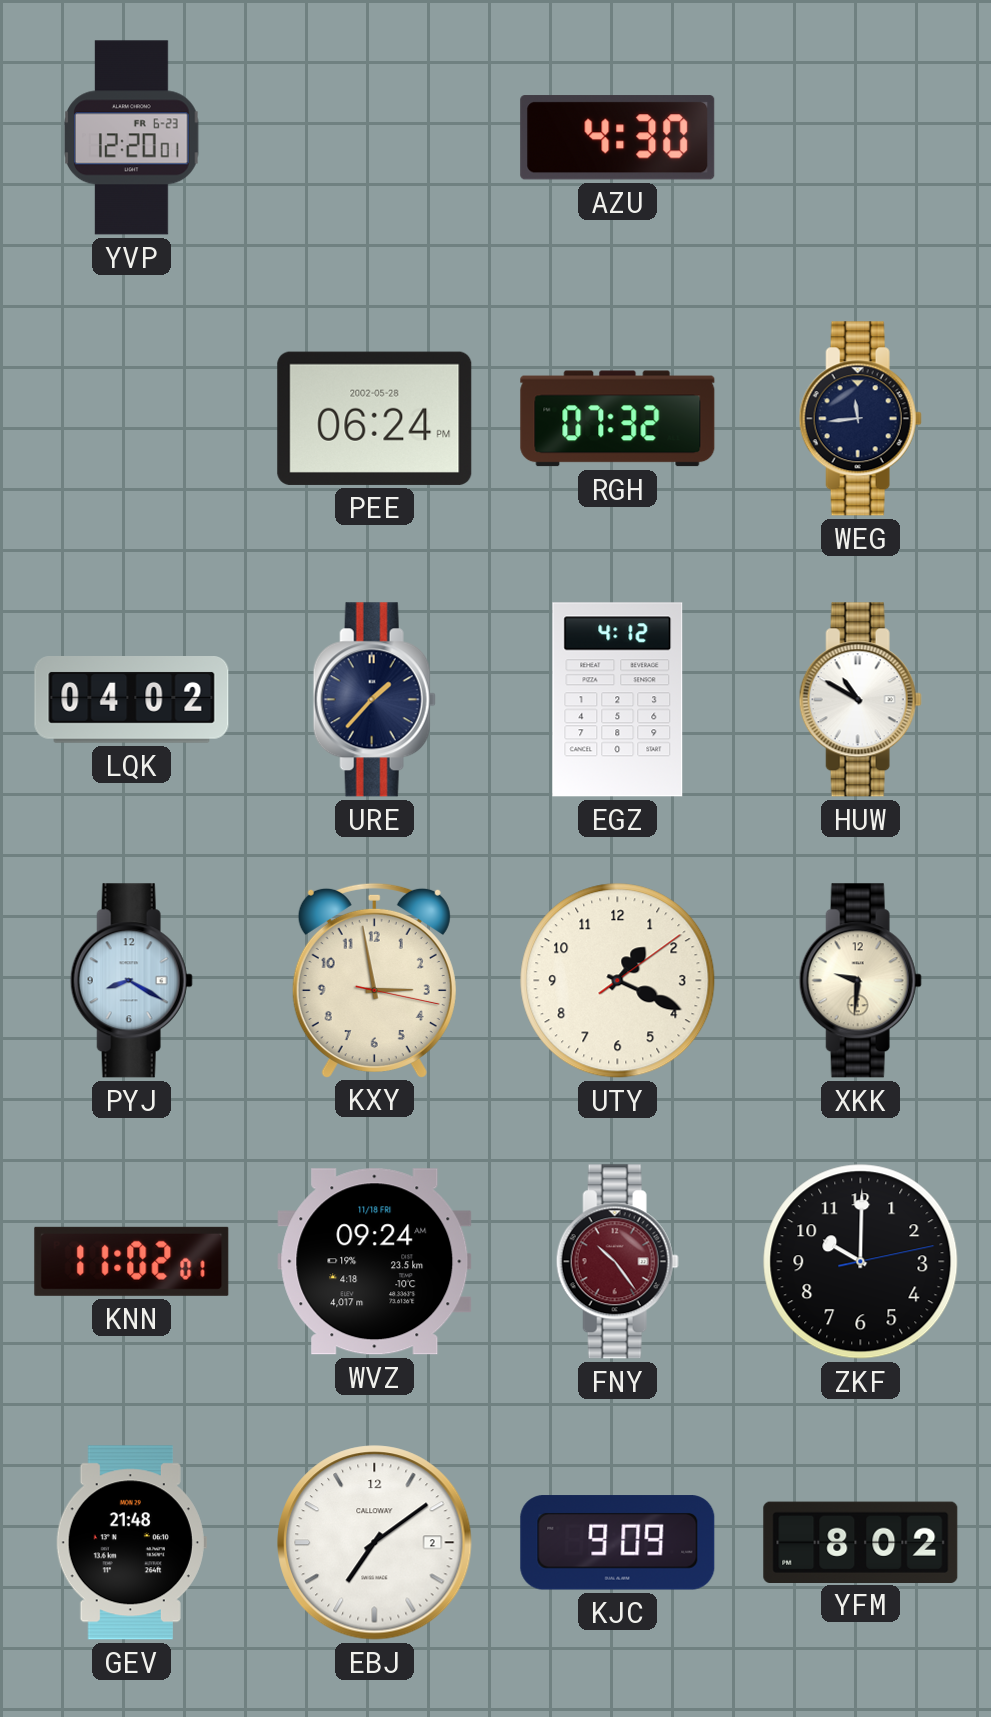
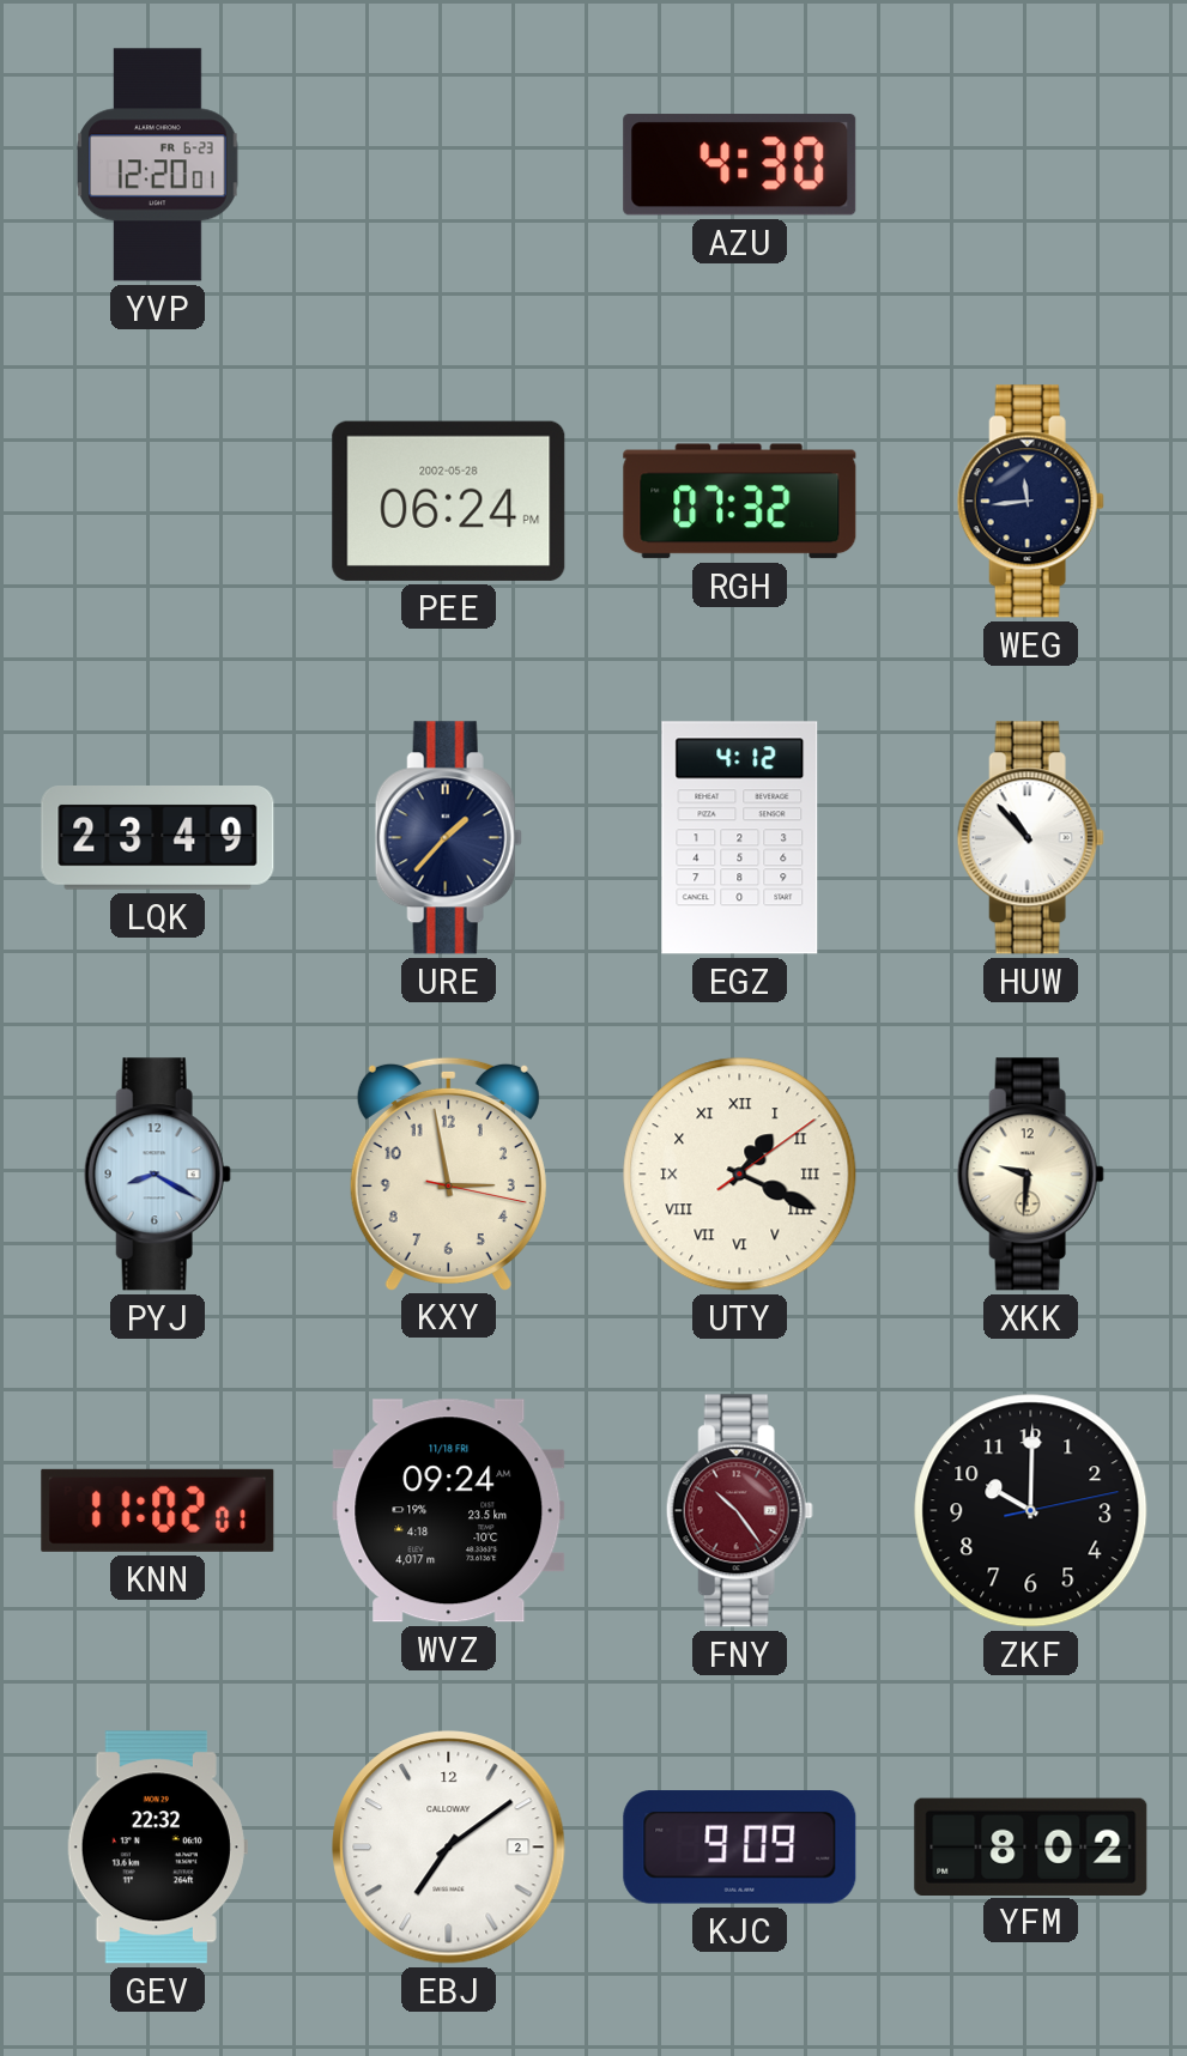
LQK: 04:02 -> 23:49
HUW: 10:50 -> 10:53
UTY numerals: Arabic -> Roman
GEV: 21:48 -> 22:32
